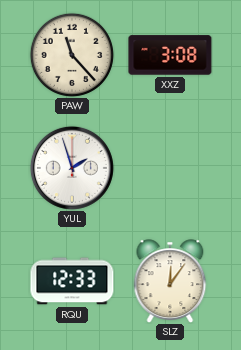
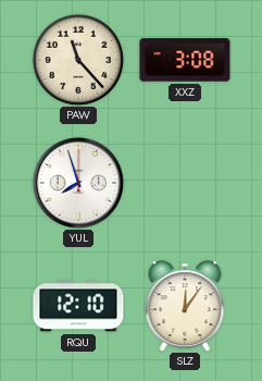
YUL: 1:57 -> 7:57
RQU: 12:33 -> 12:10
